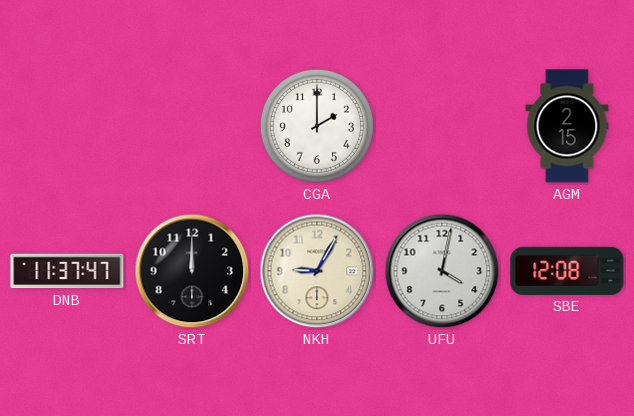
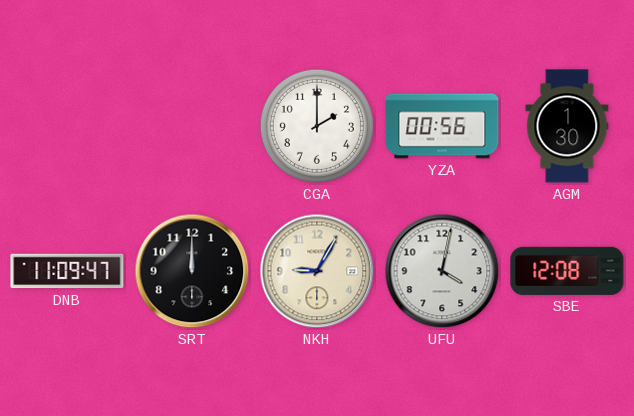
YZA: none -> 00:56
AGM: 2:15 -> 1:30
DNB: 11:37 -> 11:09
